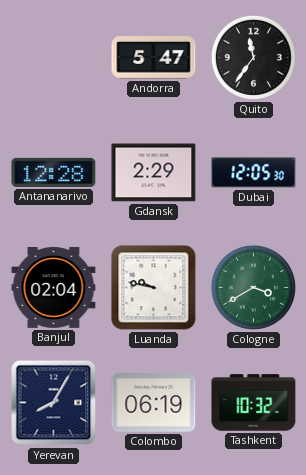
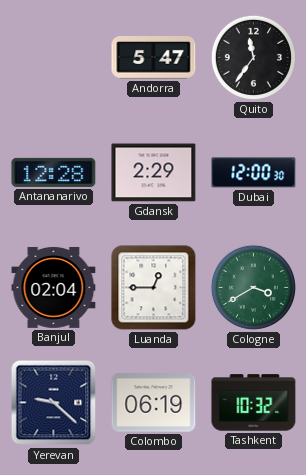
Dubai: 12:05 -> 12:00
Luanda: 9:47 -> 12:45
Yerevan: 8:05 -> 9:22
